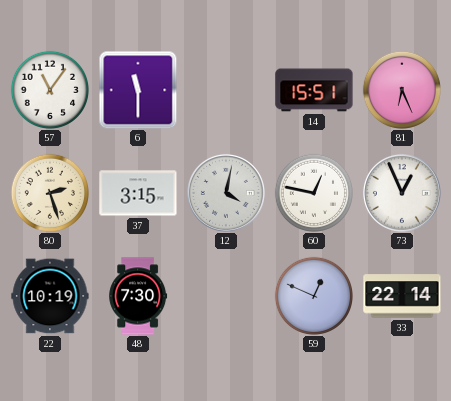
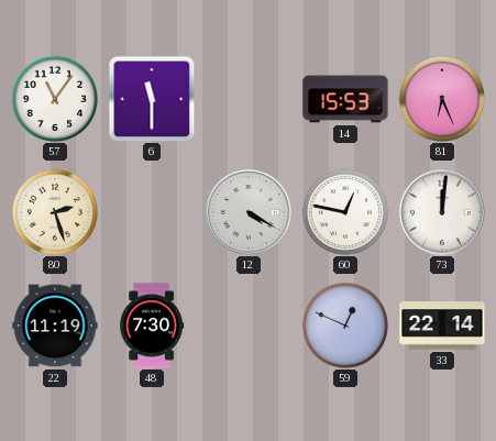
14: 15:51 -> 15:53
37: 3:15 -> none
12: 4:02 -> 4:20
73: 12:56 -> 12:01
22: 10:19 -> 11:19
